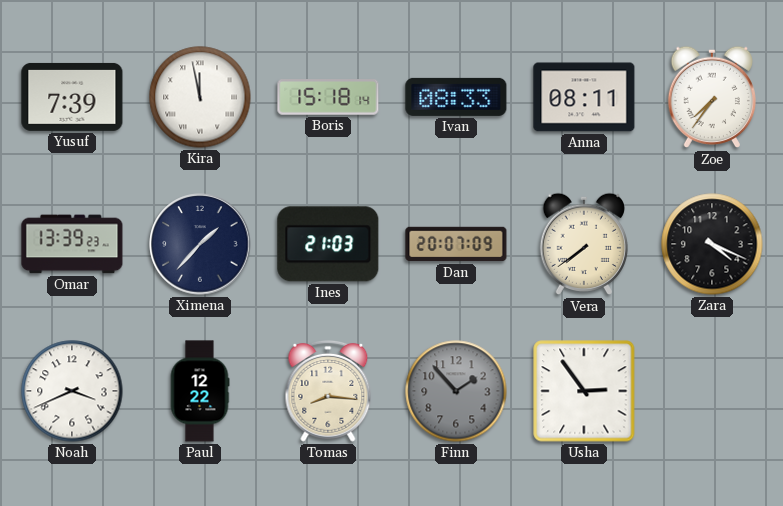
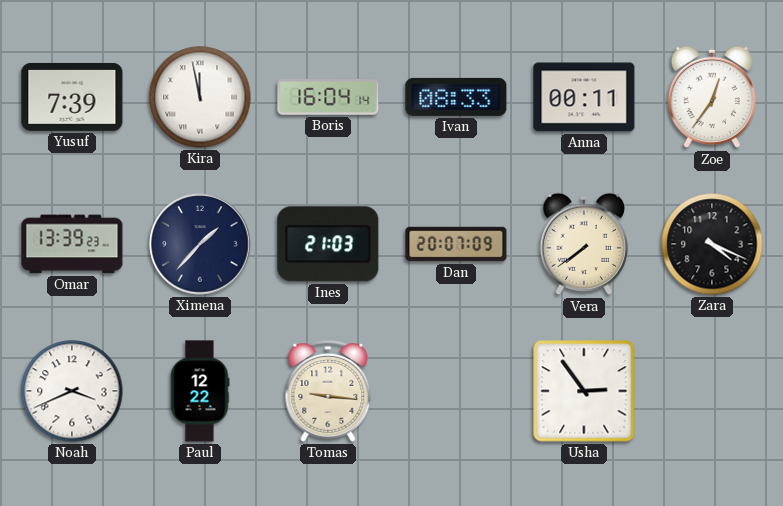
Boris: 15:18 -> 16:04
Anna: 08:11 -> 00:11
Zoe: 7:36 -> 12:36
Tomas: 8:16 -> 9:16
Finn: 1:53 -> none
